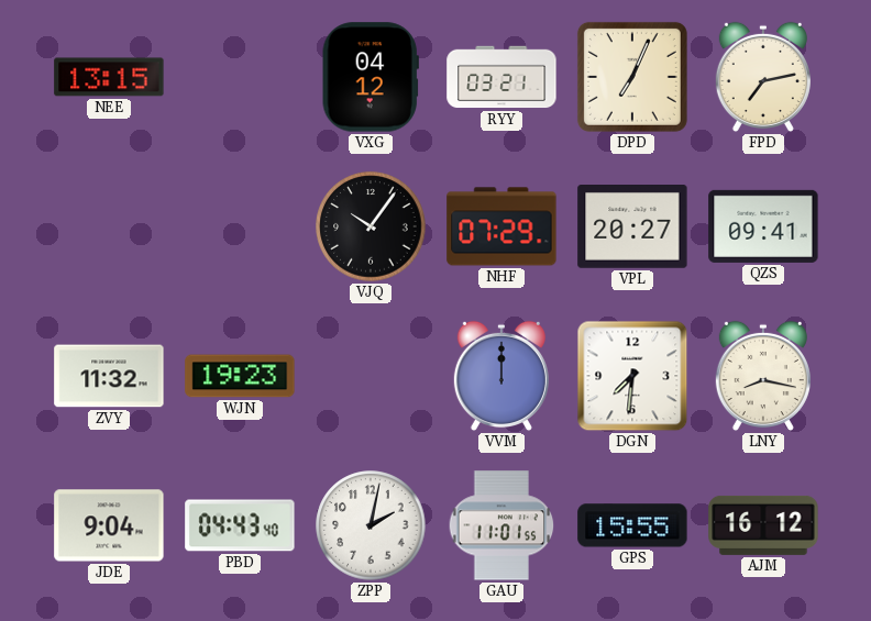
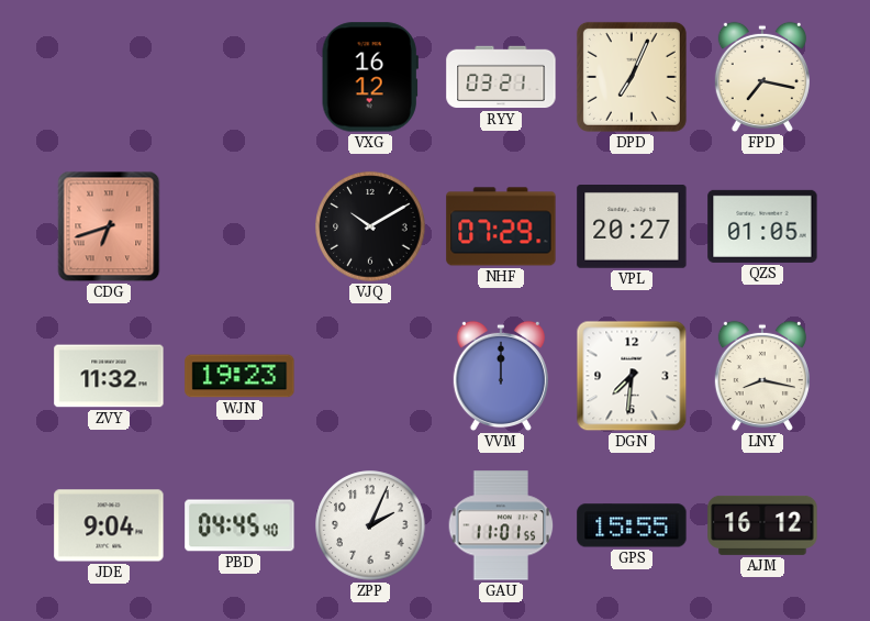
NEE: 13:15 -> none
VXG: 04:12 -> 16:12
FPD: 7:13 -> 7:17
CDG: none -> 6:42
VJQ: 10:06 -> 10:10
QZS: 09:41 -> 01:05
PBD: 04:43 -> 04:45
ZPP: 2:02 -> 2:04
